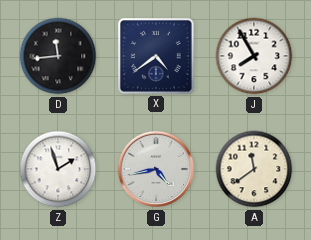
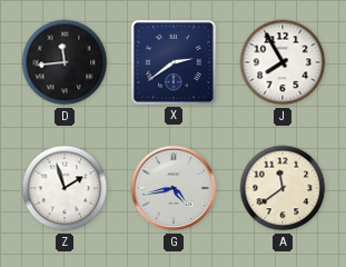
X: 4:39 -> 2:39
